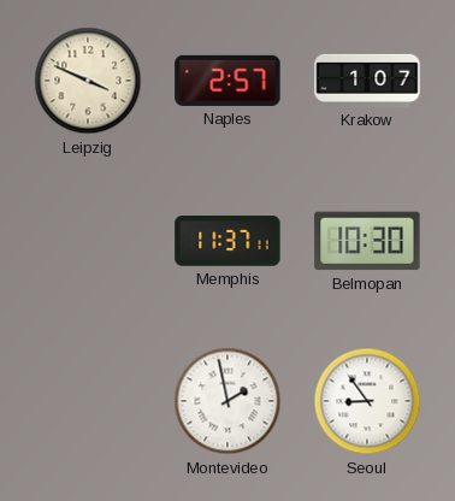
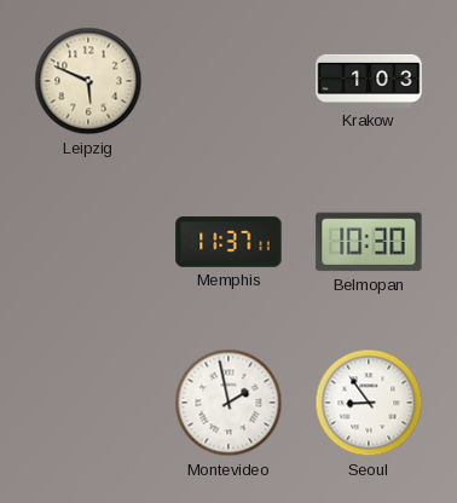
Leipzig: 3:49 -> 5:49
Naples: 2:57 -> none
Krakow: 1:07 -> 1:03
